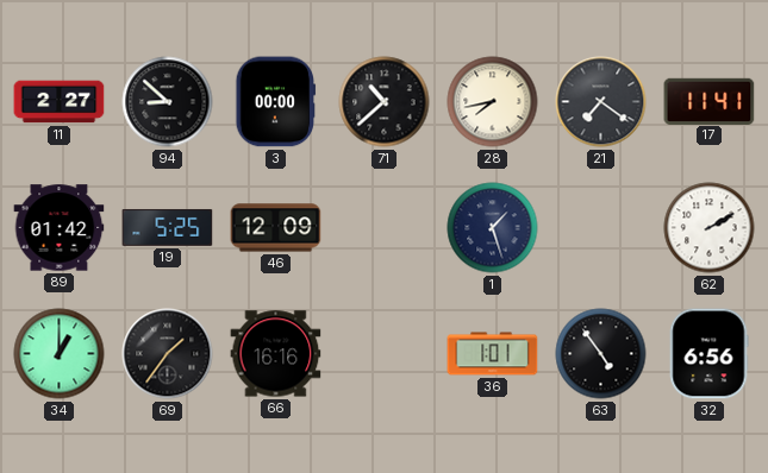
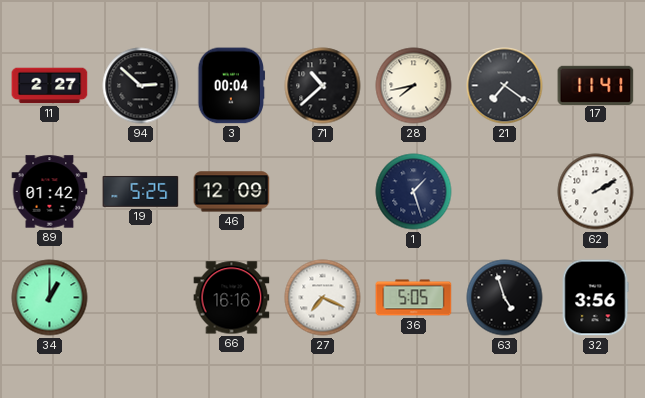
94: 8:52 -> 2:52
3: 00:00 -> 00:04
69: 1:36 -> none
27: none -> 7:19
36: 1:01 -> 5:05
63: 4:54 -> 4:57
32: 6:56 -> 3:56
